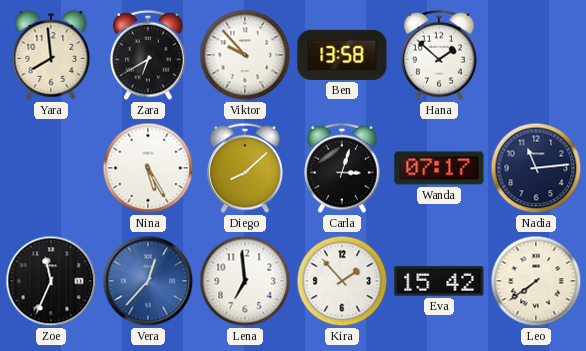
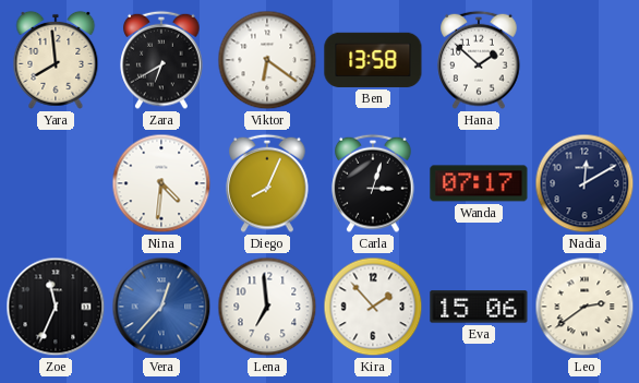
Viktor: 9:53 -> 6:21
Nina: 5:25 -> 4:31
Diego: 8:08 -> 8:04
Nadia: 11:14 -> 12:10
Eva: 15:42 -> 15:06
Leo: 7:39 -> 2:39
